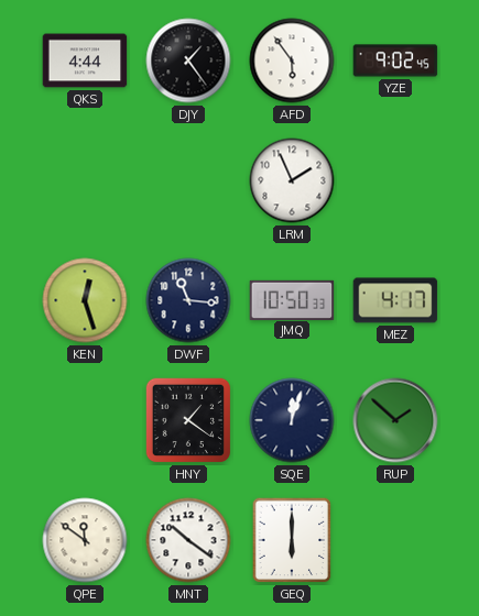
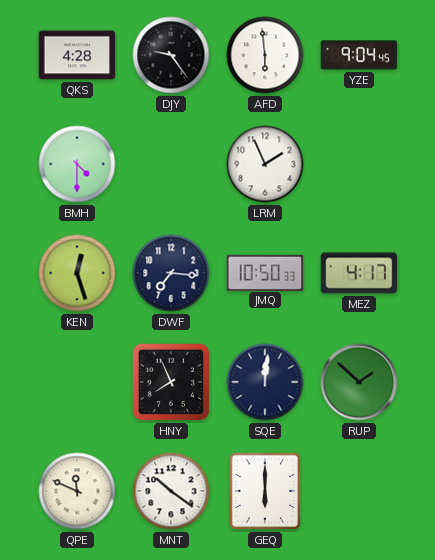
QKS: 4:44 -> 4:28
DJY: 1:24 -> 9:24
AFD: 5:54 -> 5:59
YZE: 9:02 -> 9:04
BMH: none -> 4:30
DWF: 11:16 -> 7:16
HNY: 1:21 -> 7:56
SQE: 12:03 -> 12:01
QPE: 11:51 -> 11:49
